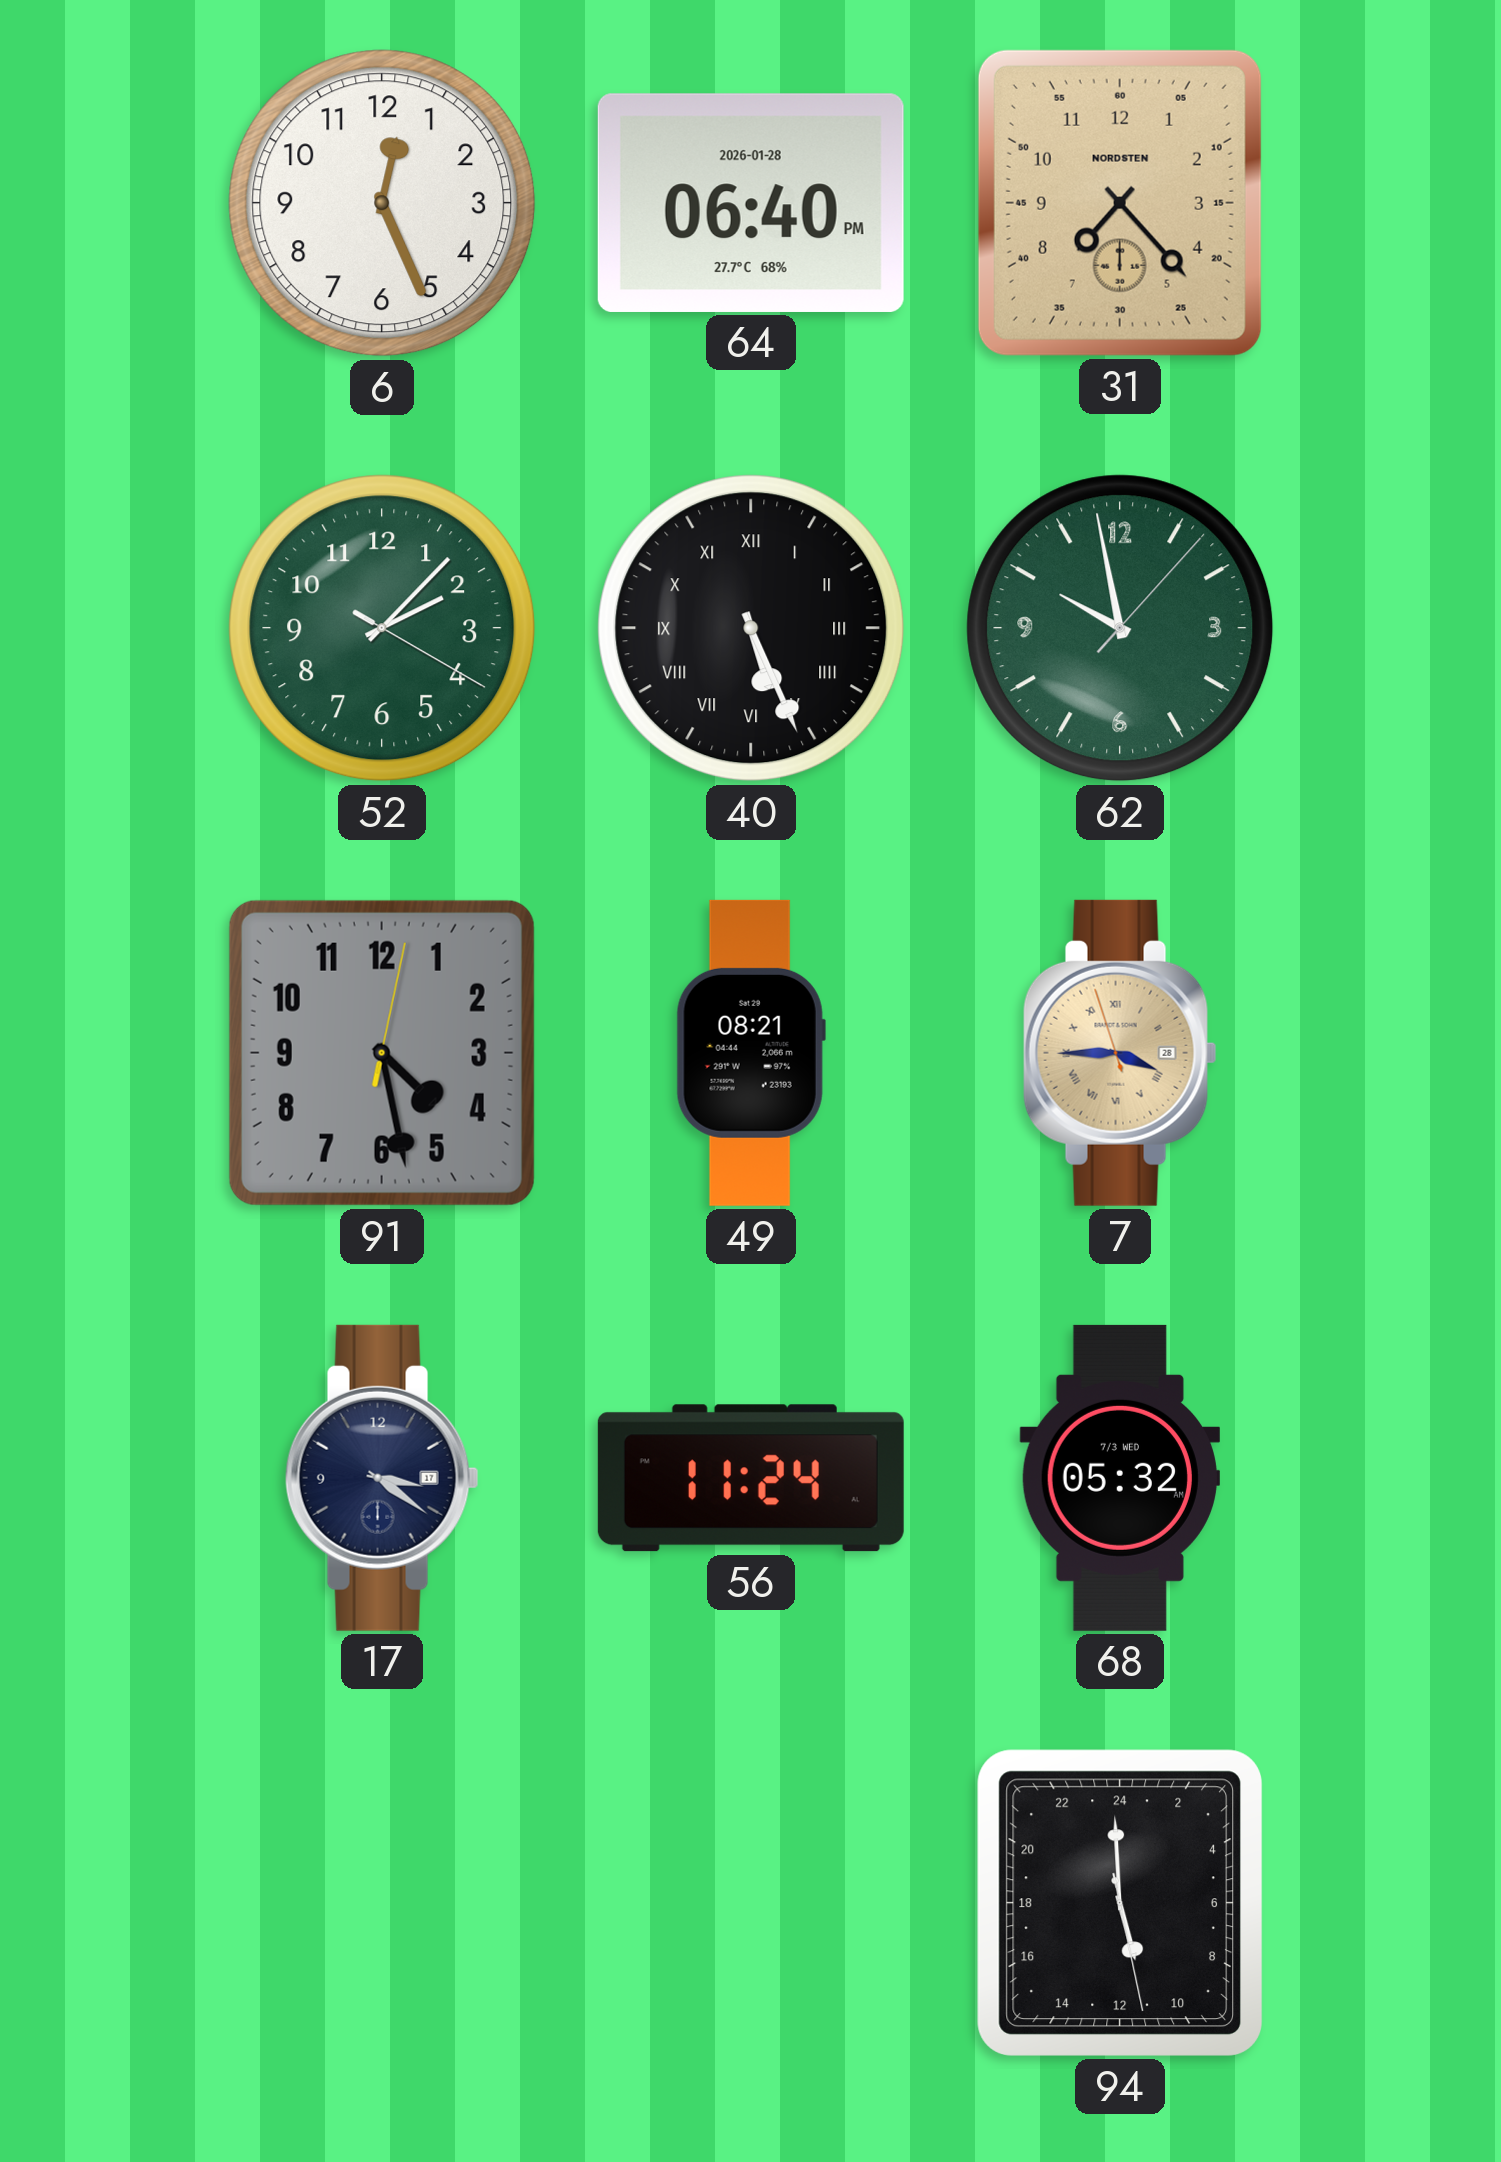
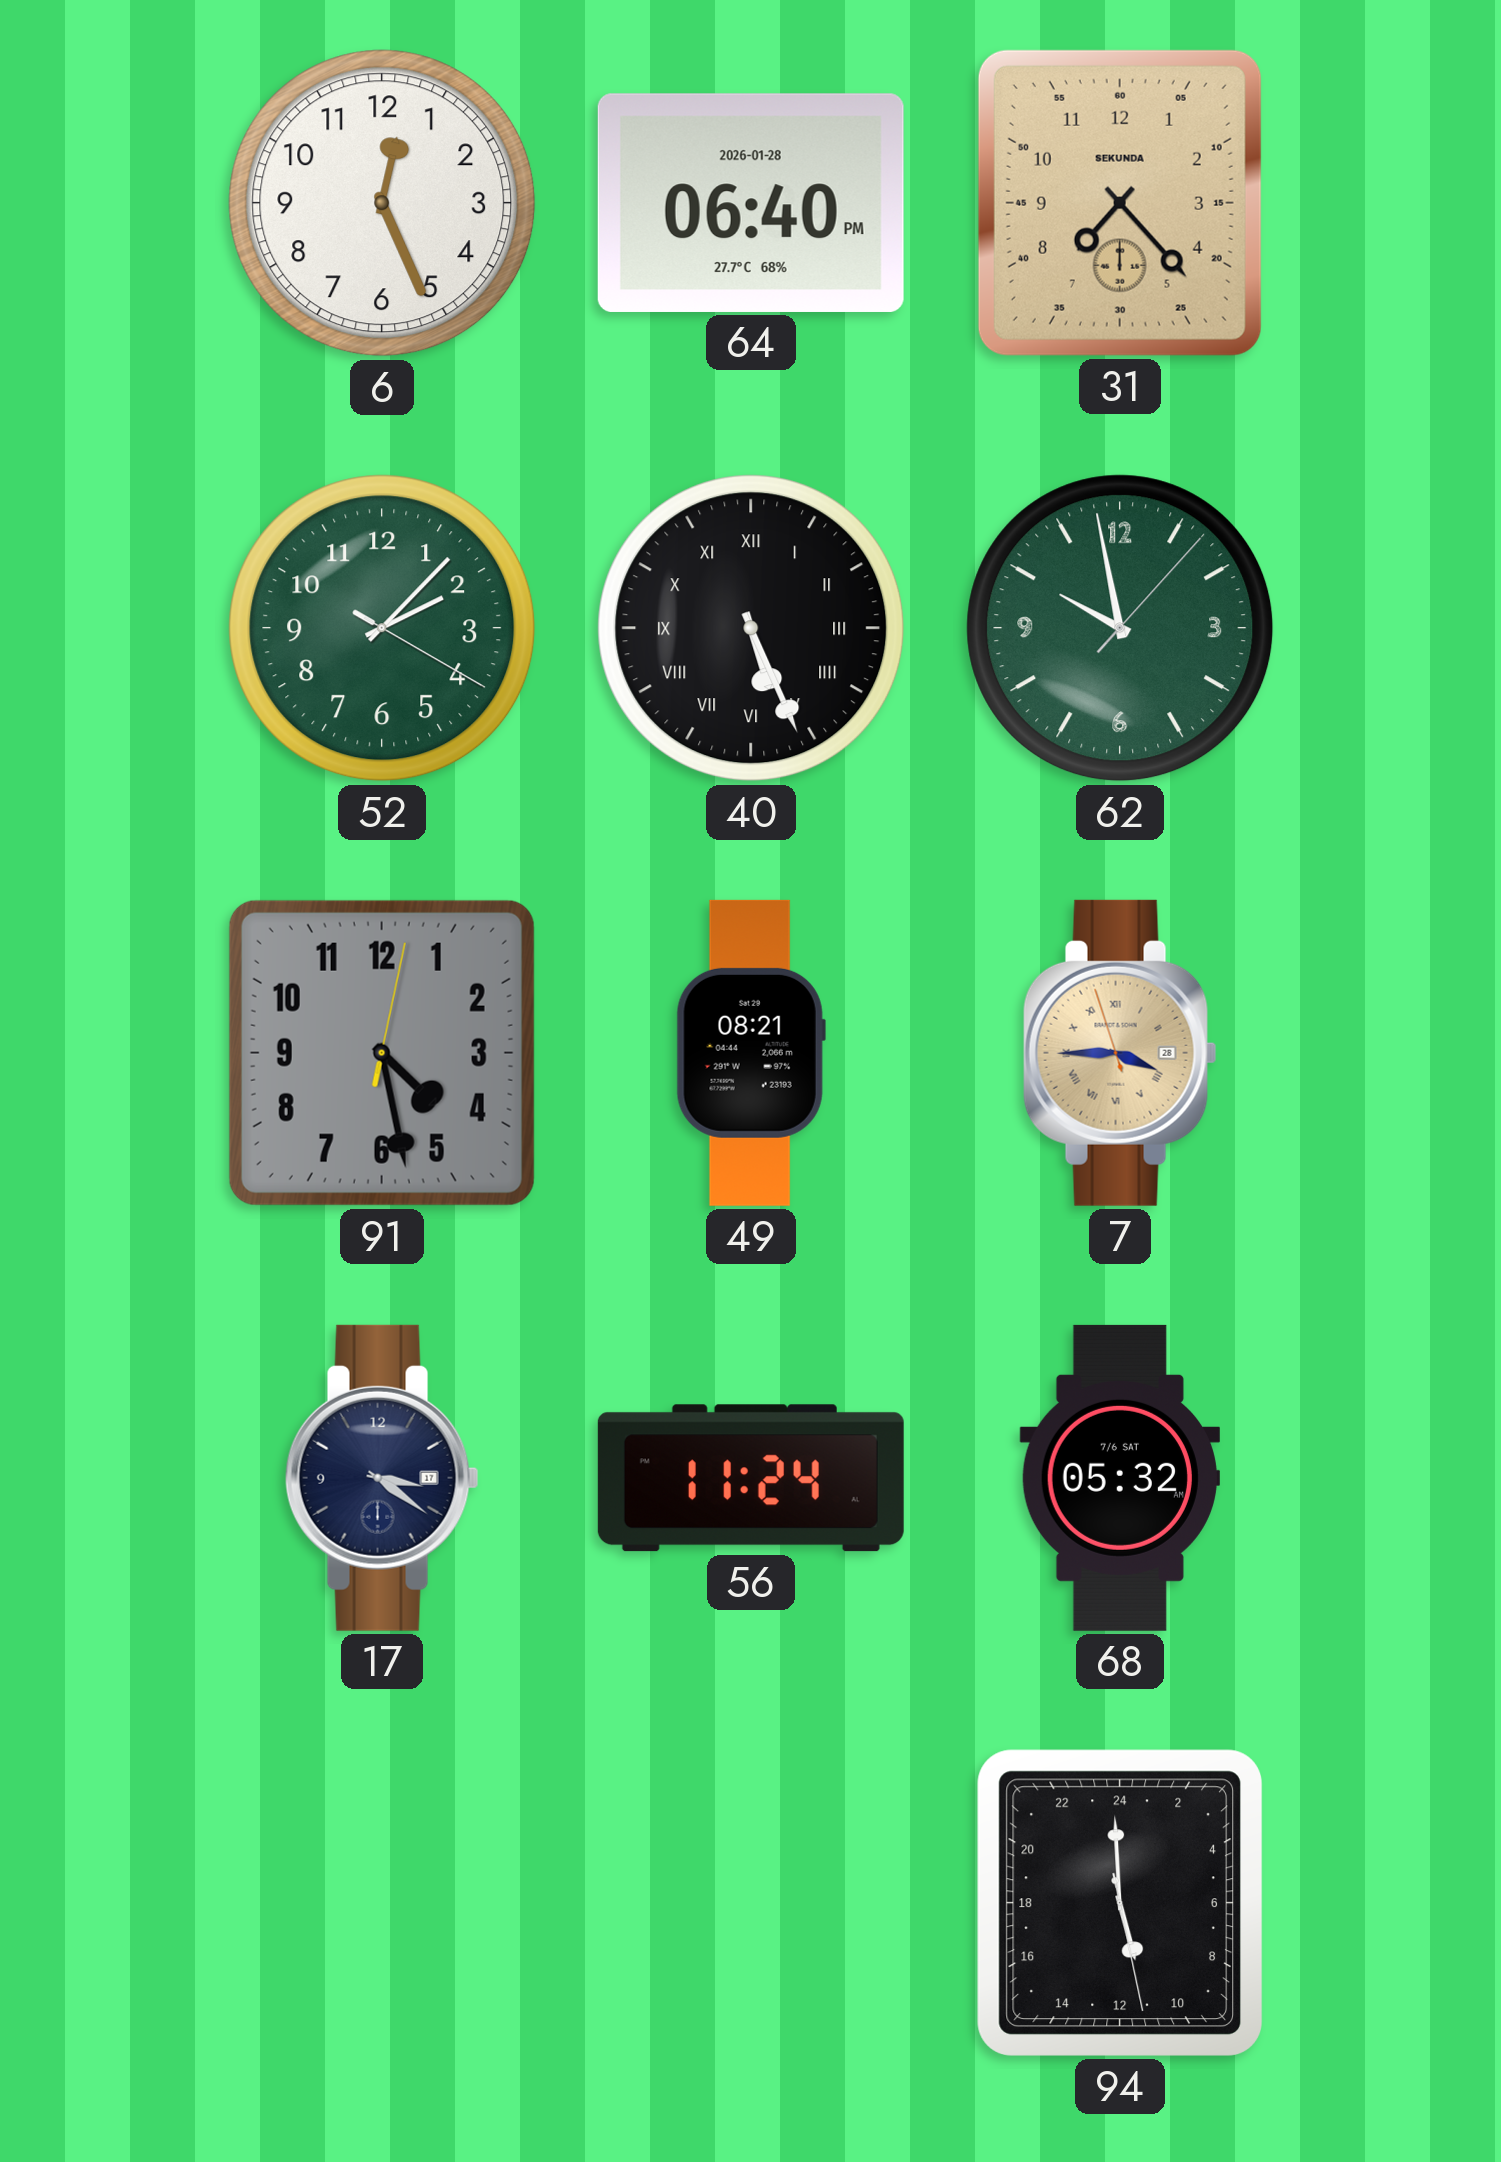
31 brand: NORDSTEN -> SEKUNDA
68 date: 7/3 WED -> 7/6 SAT
